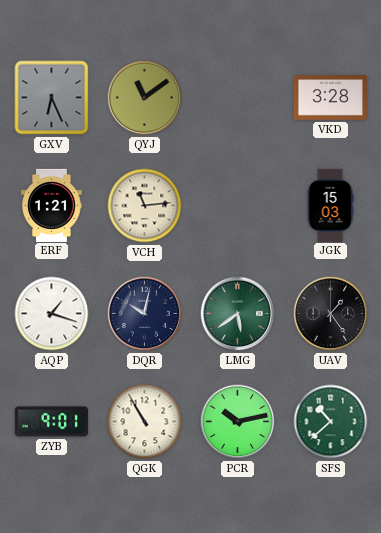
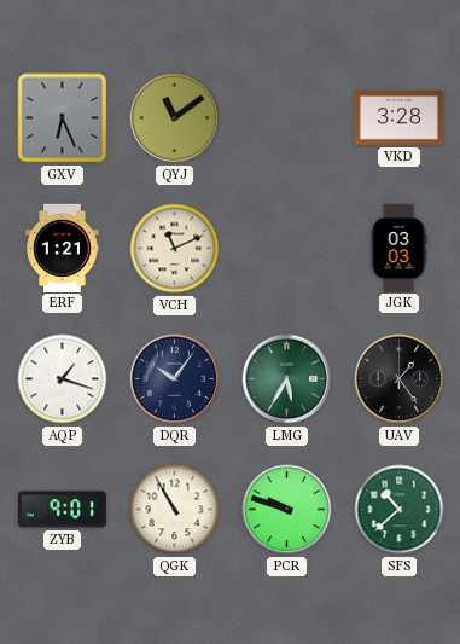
VCH: 11:14 -> 11:11
JGK: 15:03 -> 03:03
DQR: 10:02 -> 10:06
LMG: 5:39 -> 5:35
PCR: 10:13 -> 9:48
